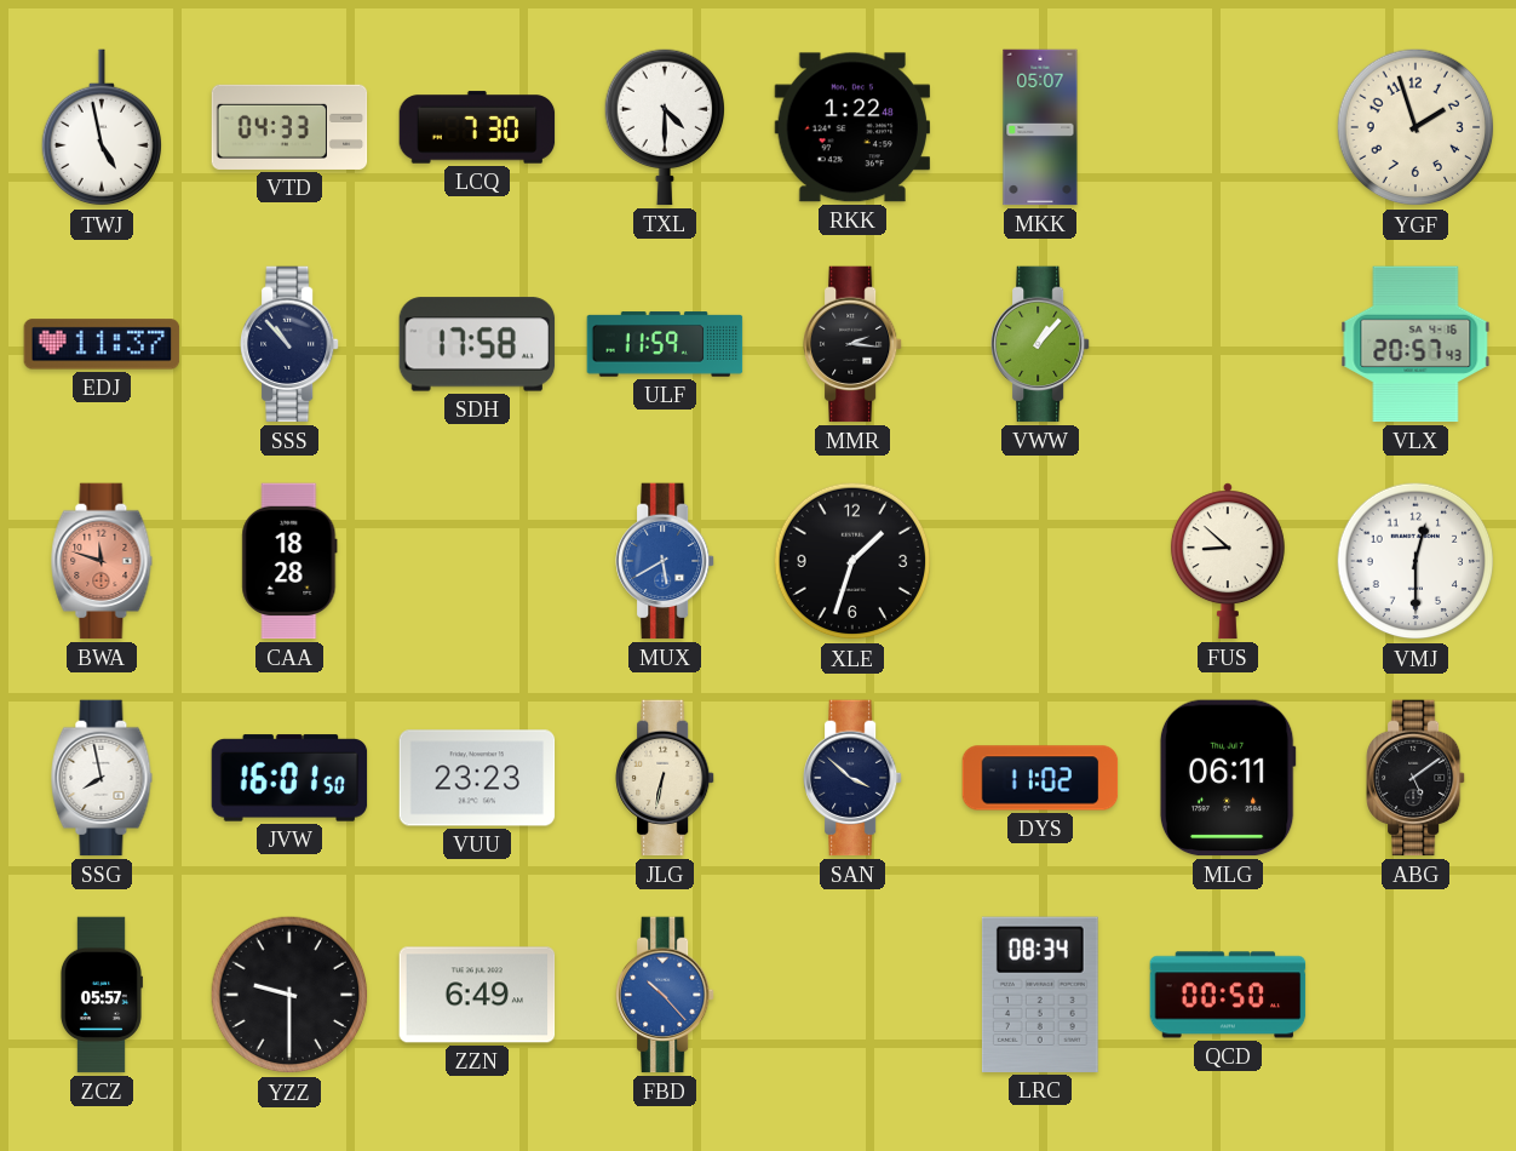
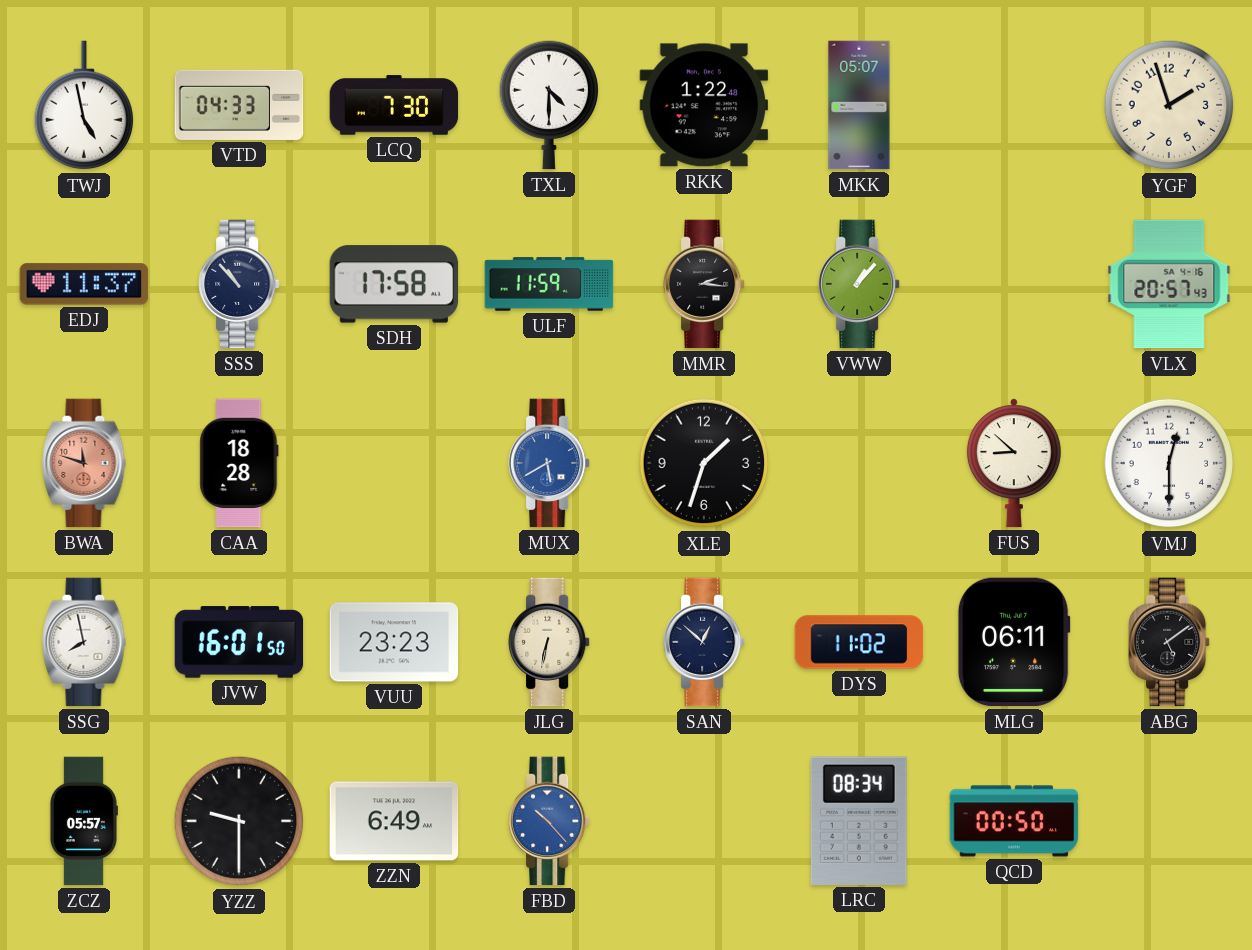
SAN: 3:52 -> 12:52
